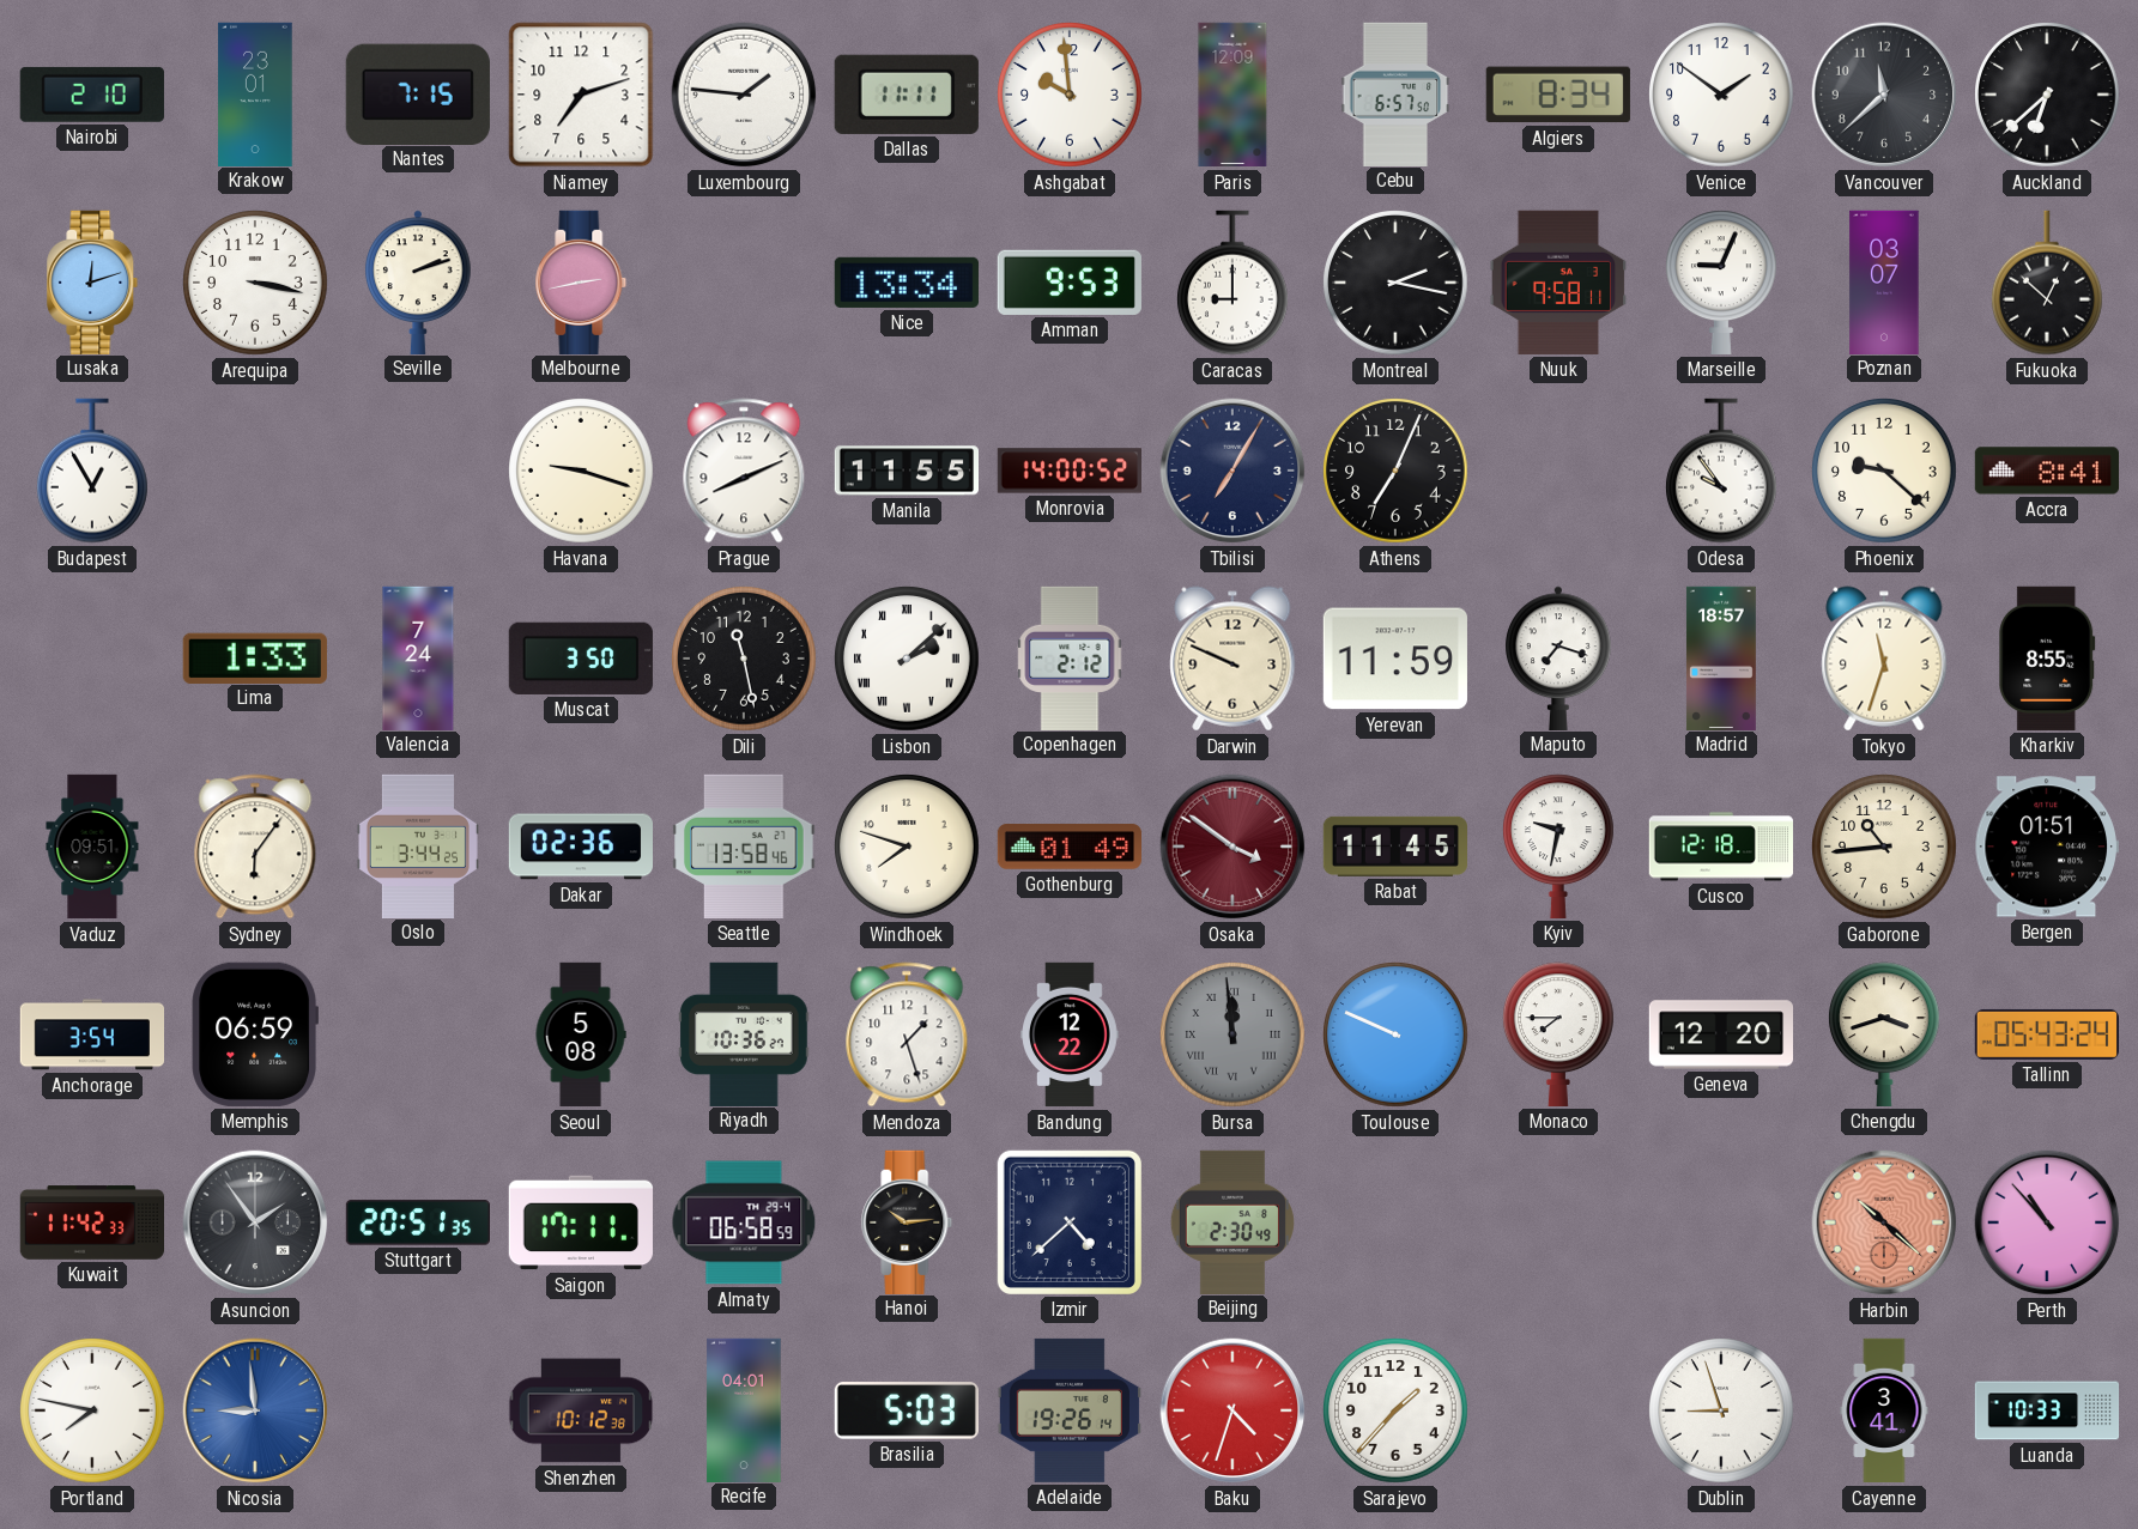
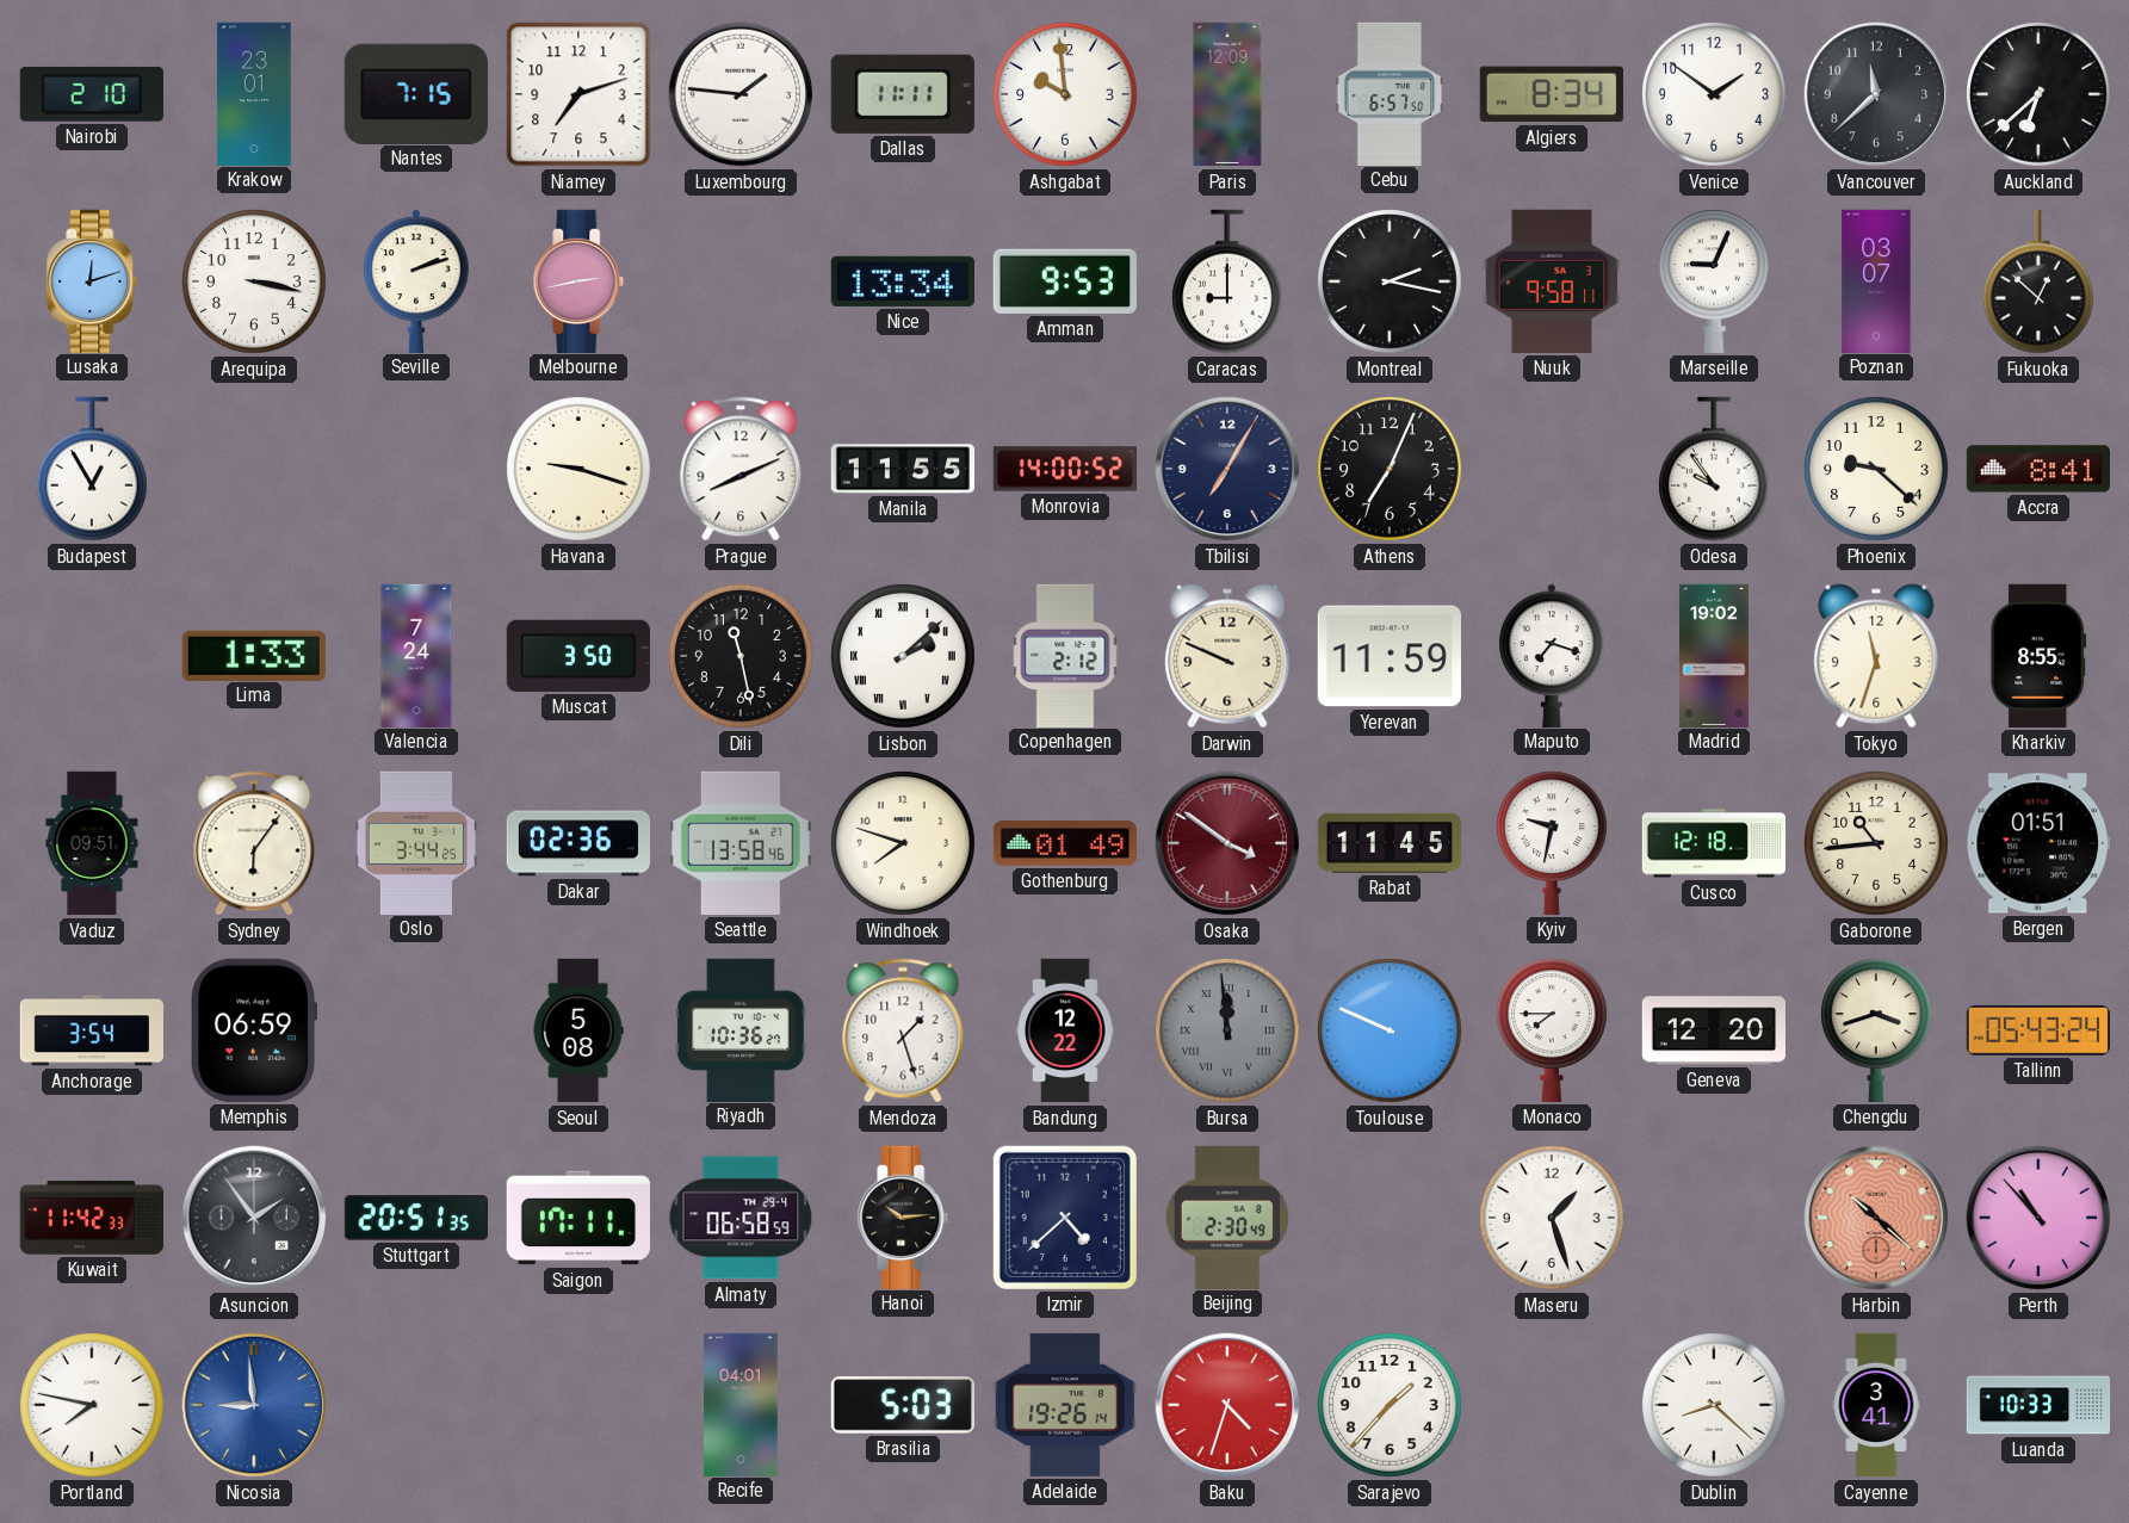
Madrid: 18:57 -> 19:02
Maseru: none -> 1:27
Shenzhen: 10:12 -> none
Dublin: 8:57 -> 8:22
